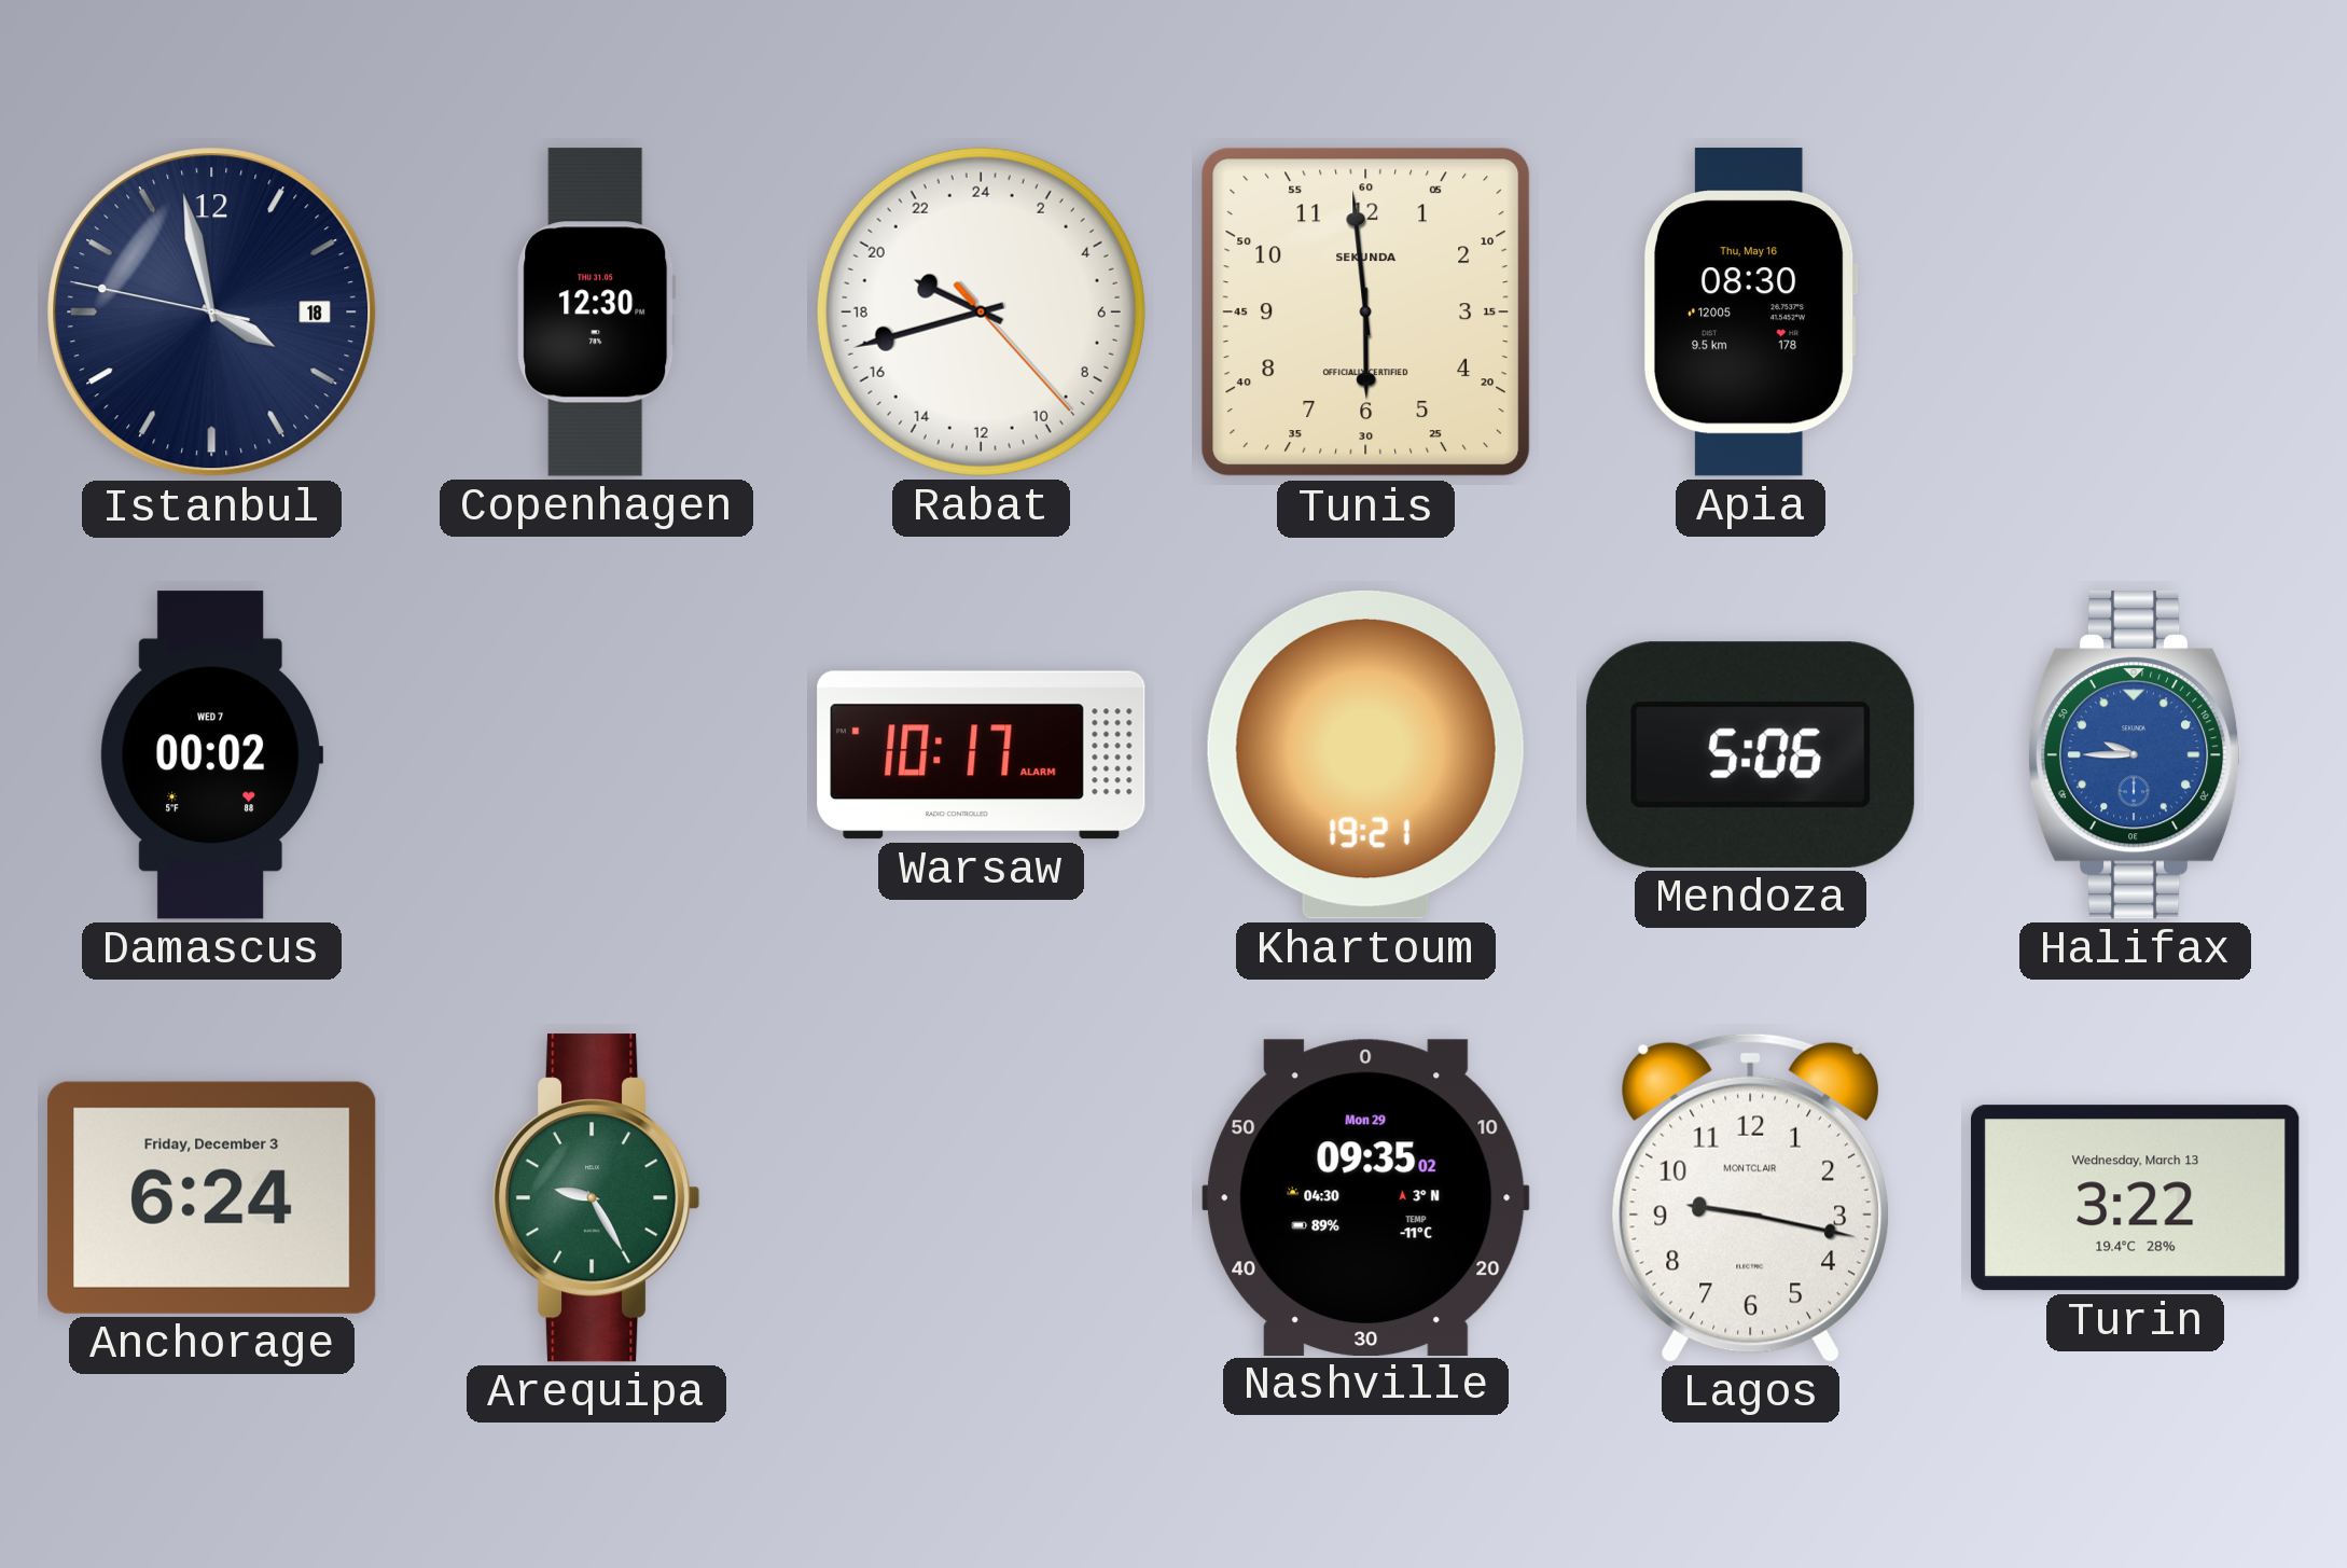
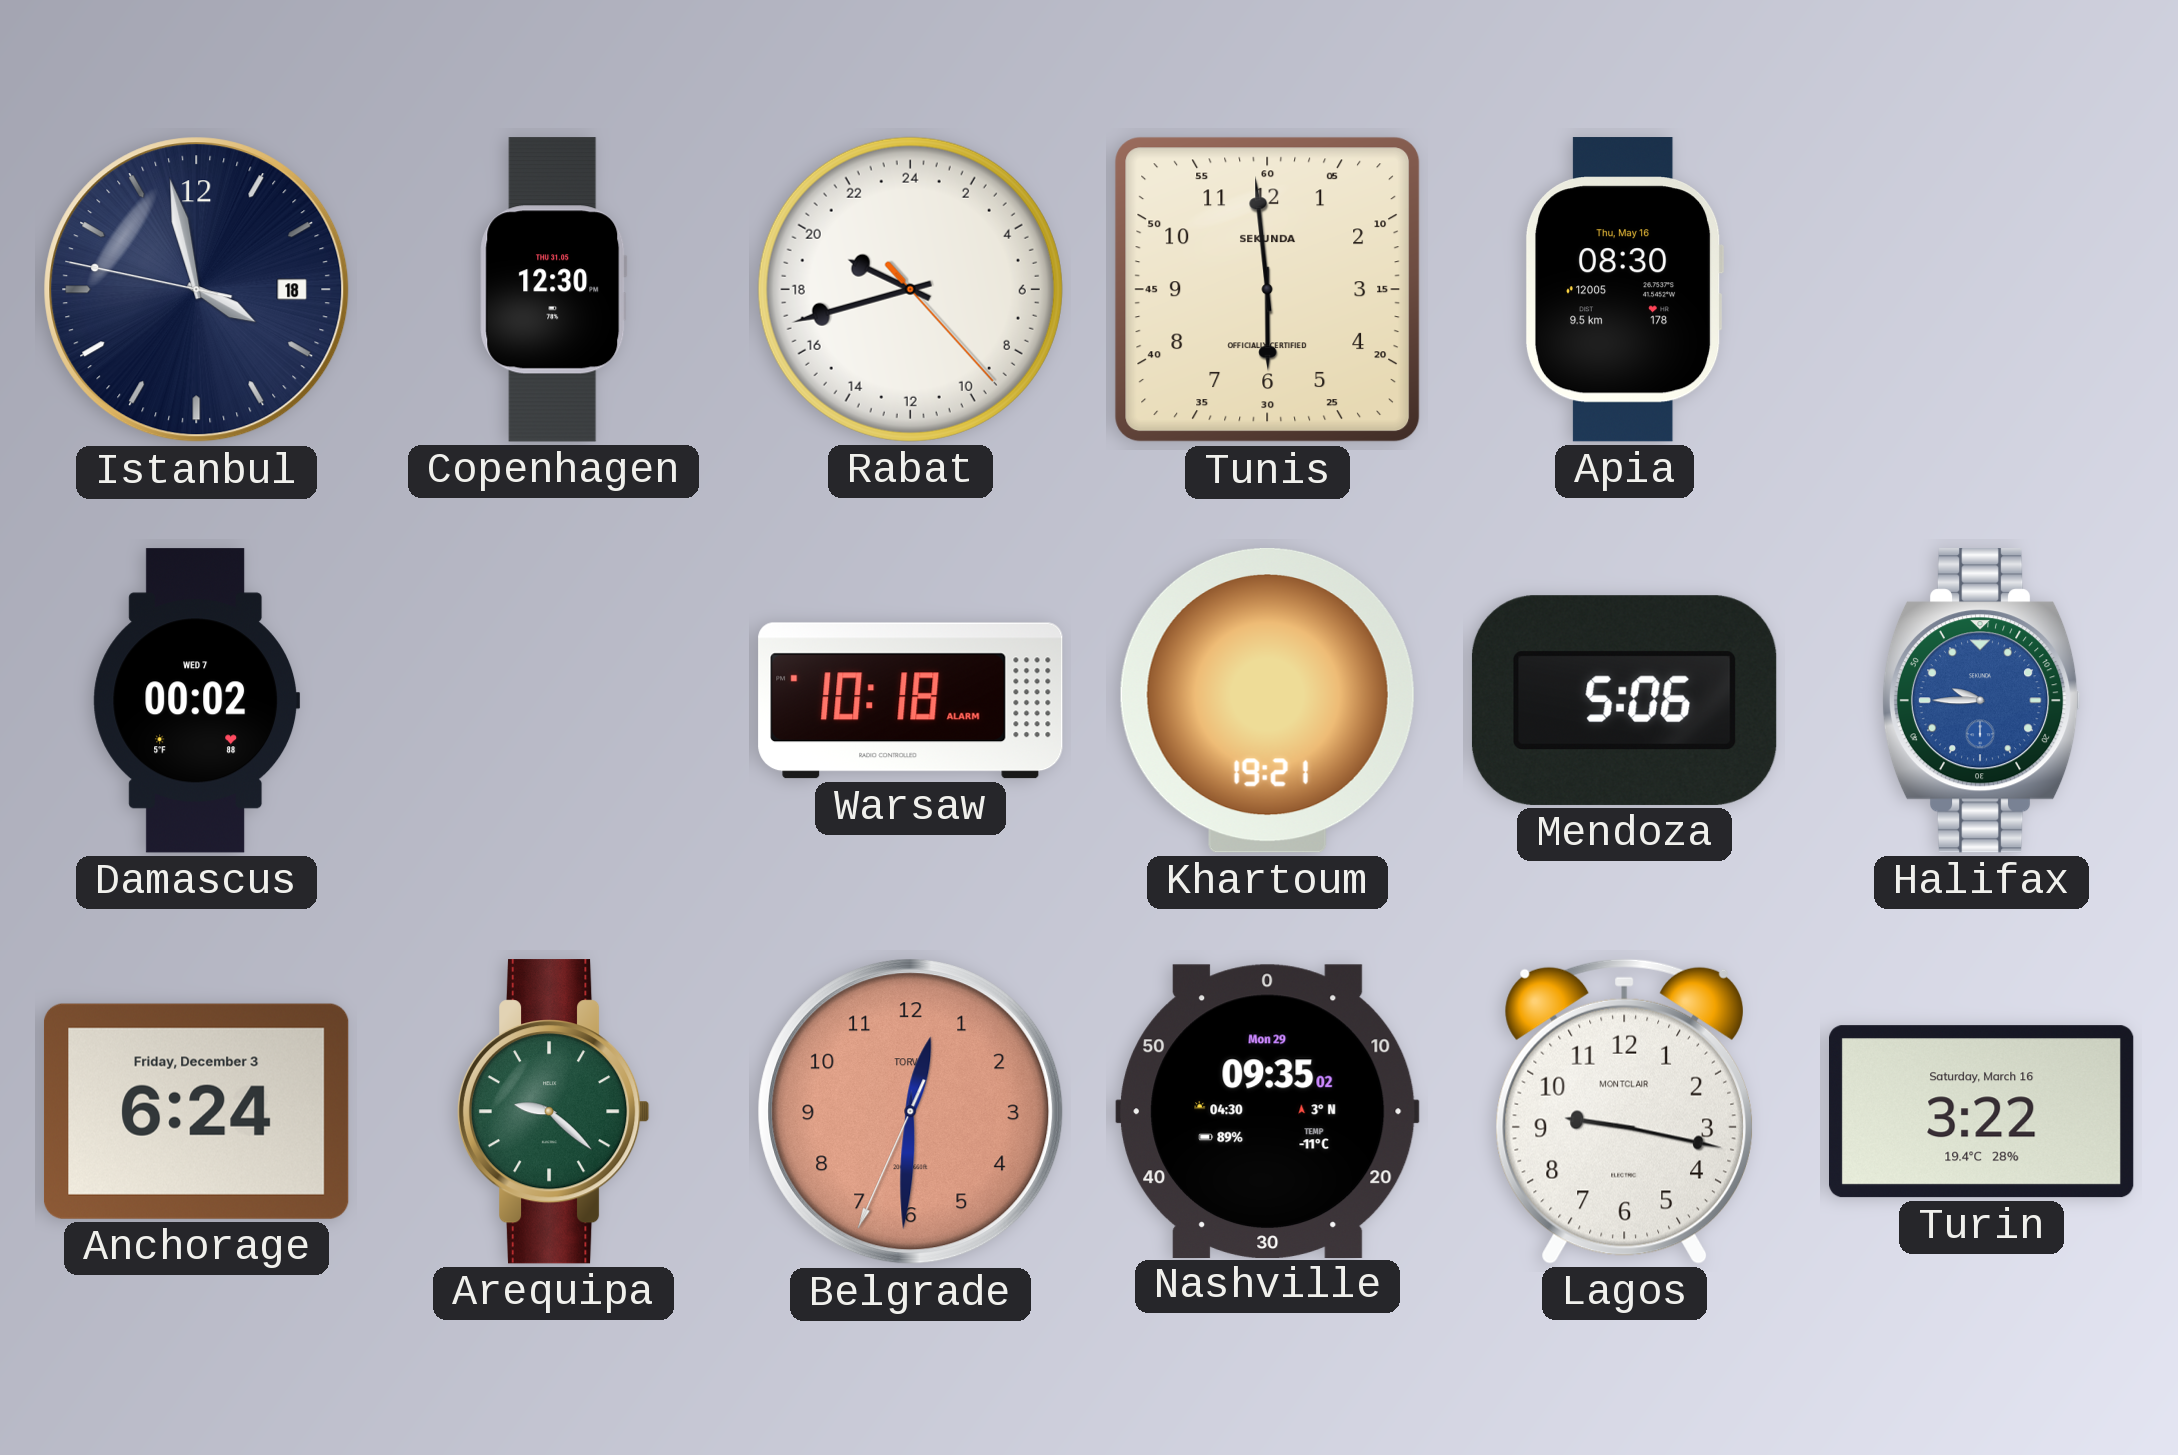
Warsaw: 10:17 -> 10:18
Arequipa: 9:25 -> 9:22
Belgrade: none -> 12:30
Turin date: Wednesday, March 13 -> Saturday, March 16
